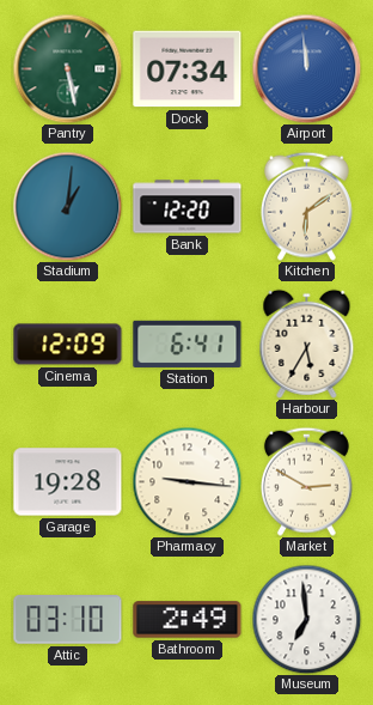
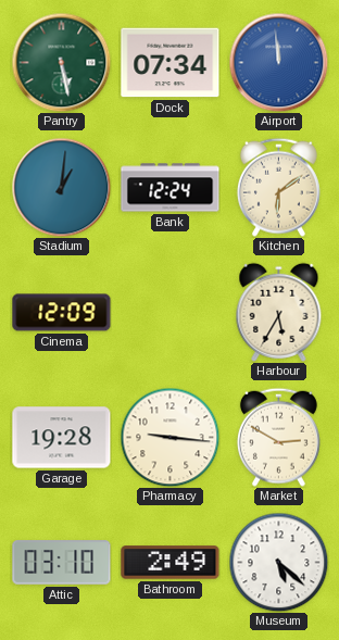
Bank: 12:20 -> 12:24
Station: 6:41 -> none
Museum: 6:59 -> 5:22
